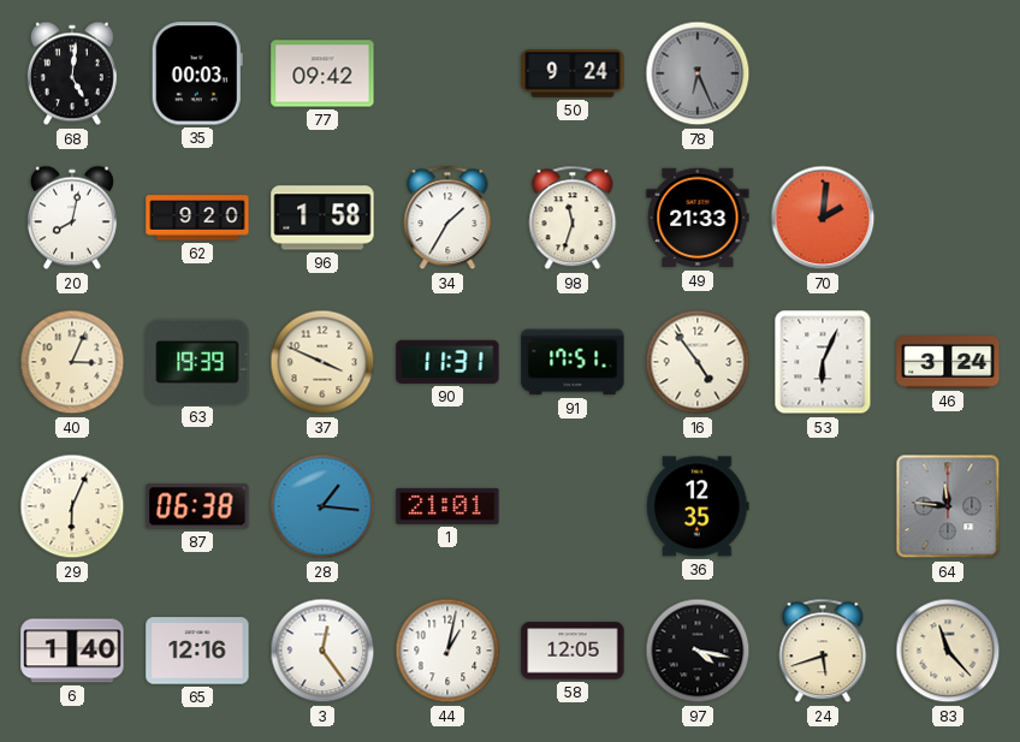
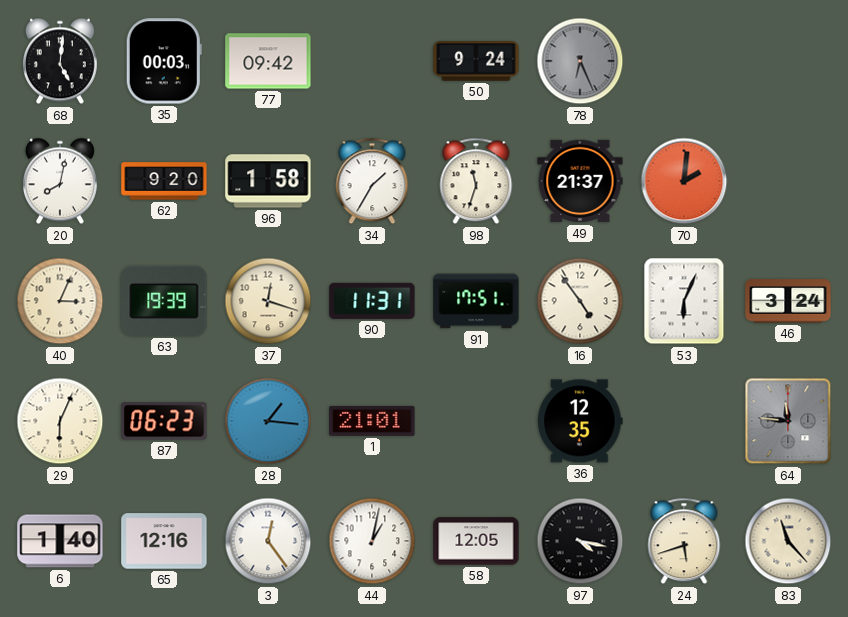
49: 21:33 -> 21:37
37: 3:49 -> 12:18
87: 06:38 -> 06:23
